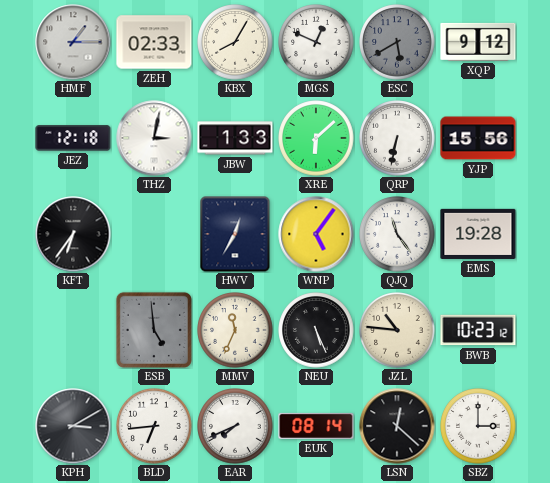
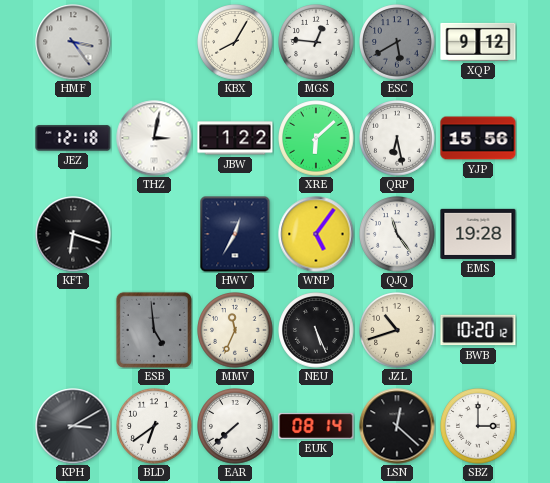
HMF: 1:15 -> 3:24
ZEH: 02:33 -> none
MGS: 12:49 -> 12:46
JBW: 1:33 -> 1:22
QRP: 6:32 -> 6:28
KFT: 6:36 -> 6:18
JZL: 10:46 -> 10:42
BWB: 10:23 -> 10:20
BLD: 6:44 -> 6:39
EAR: 7:41 -> 7:38
